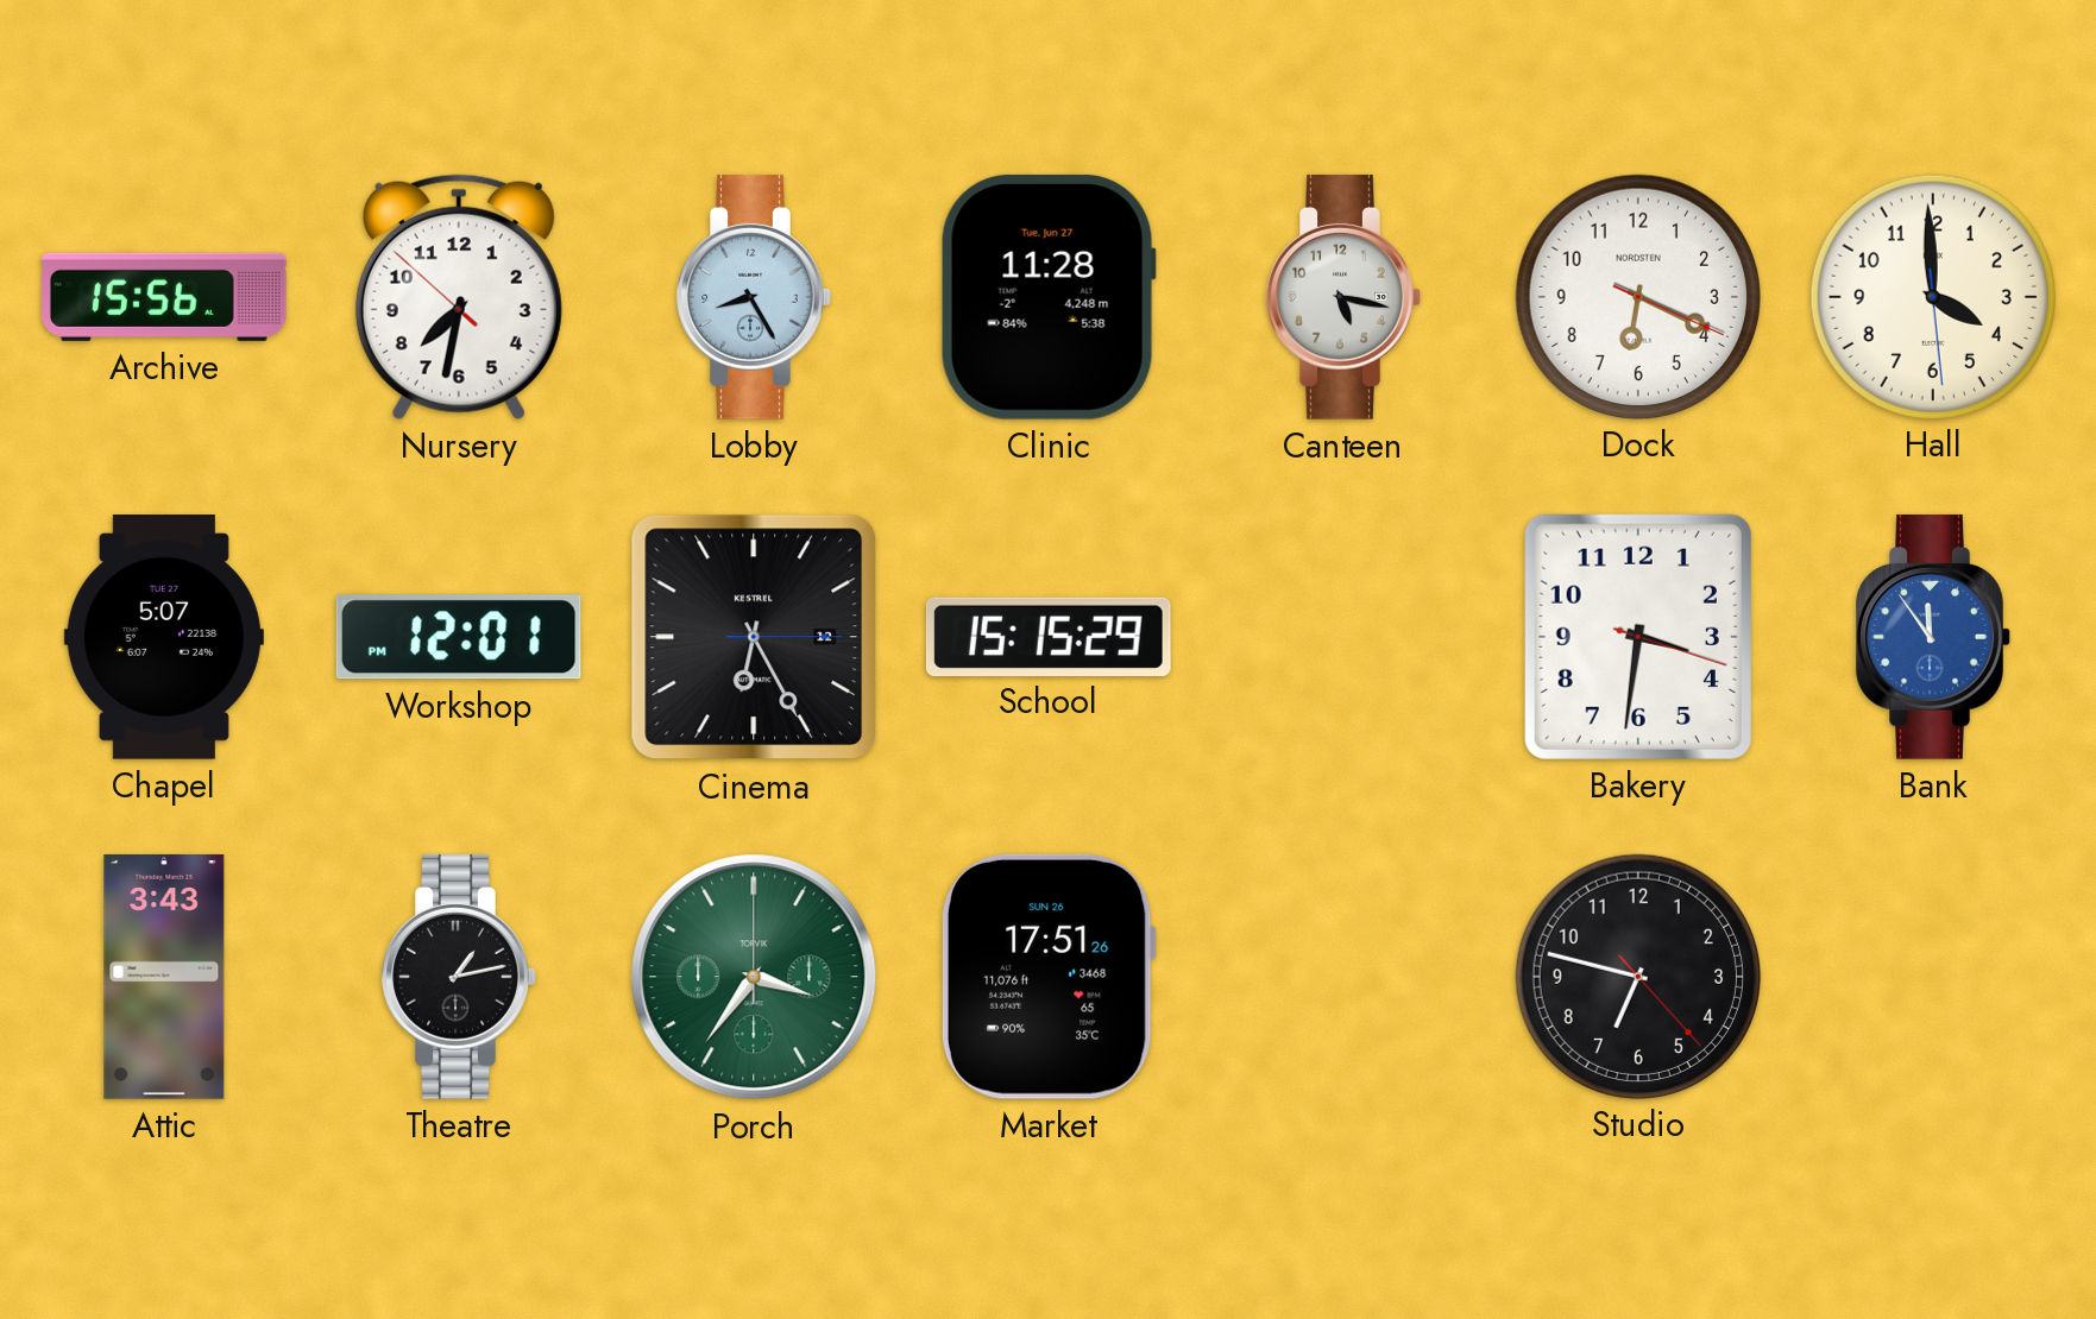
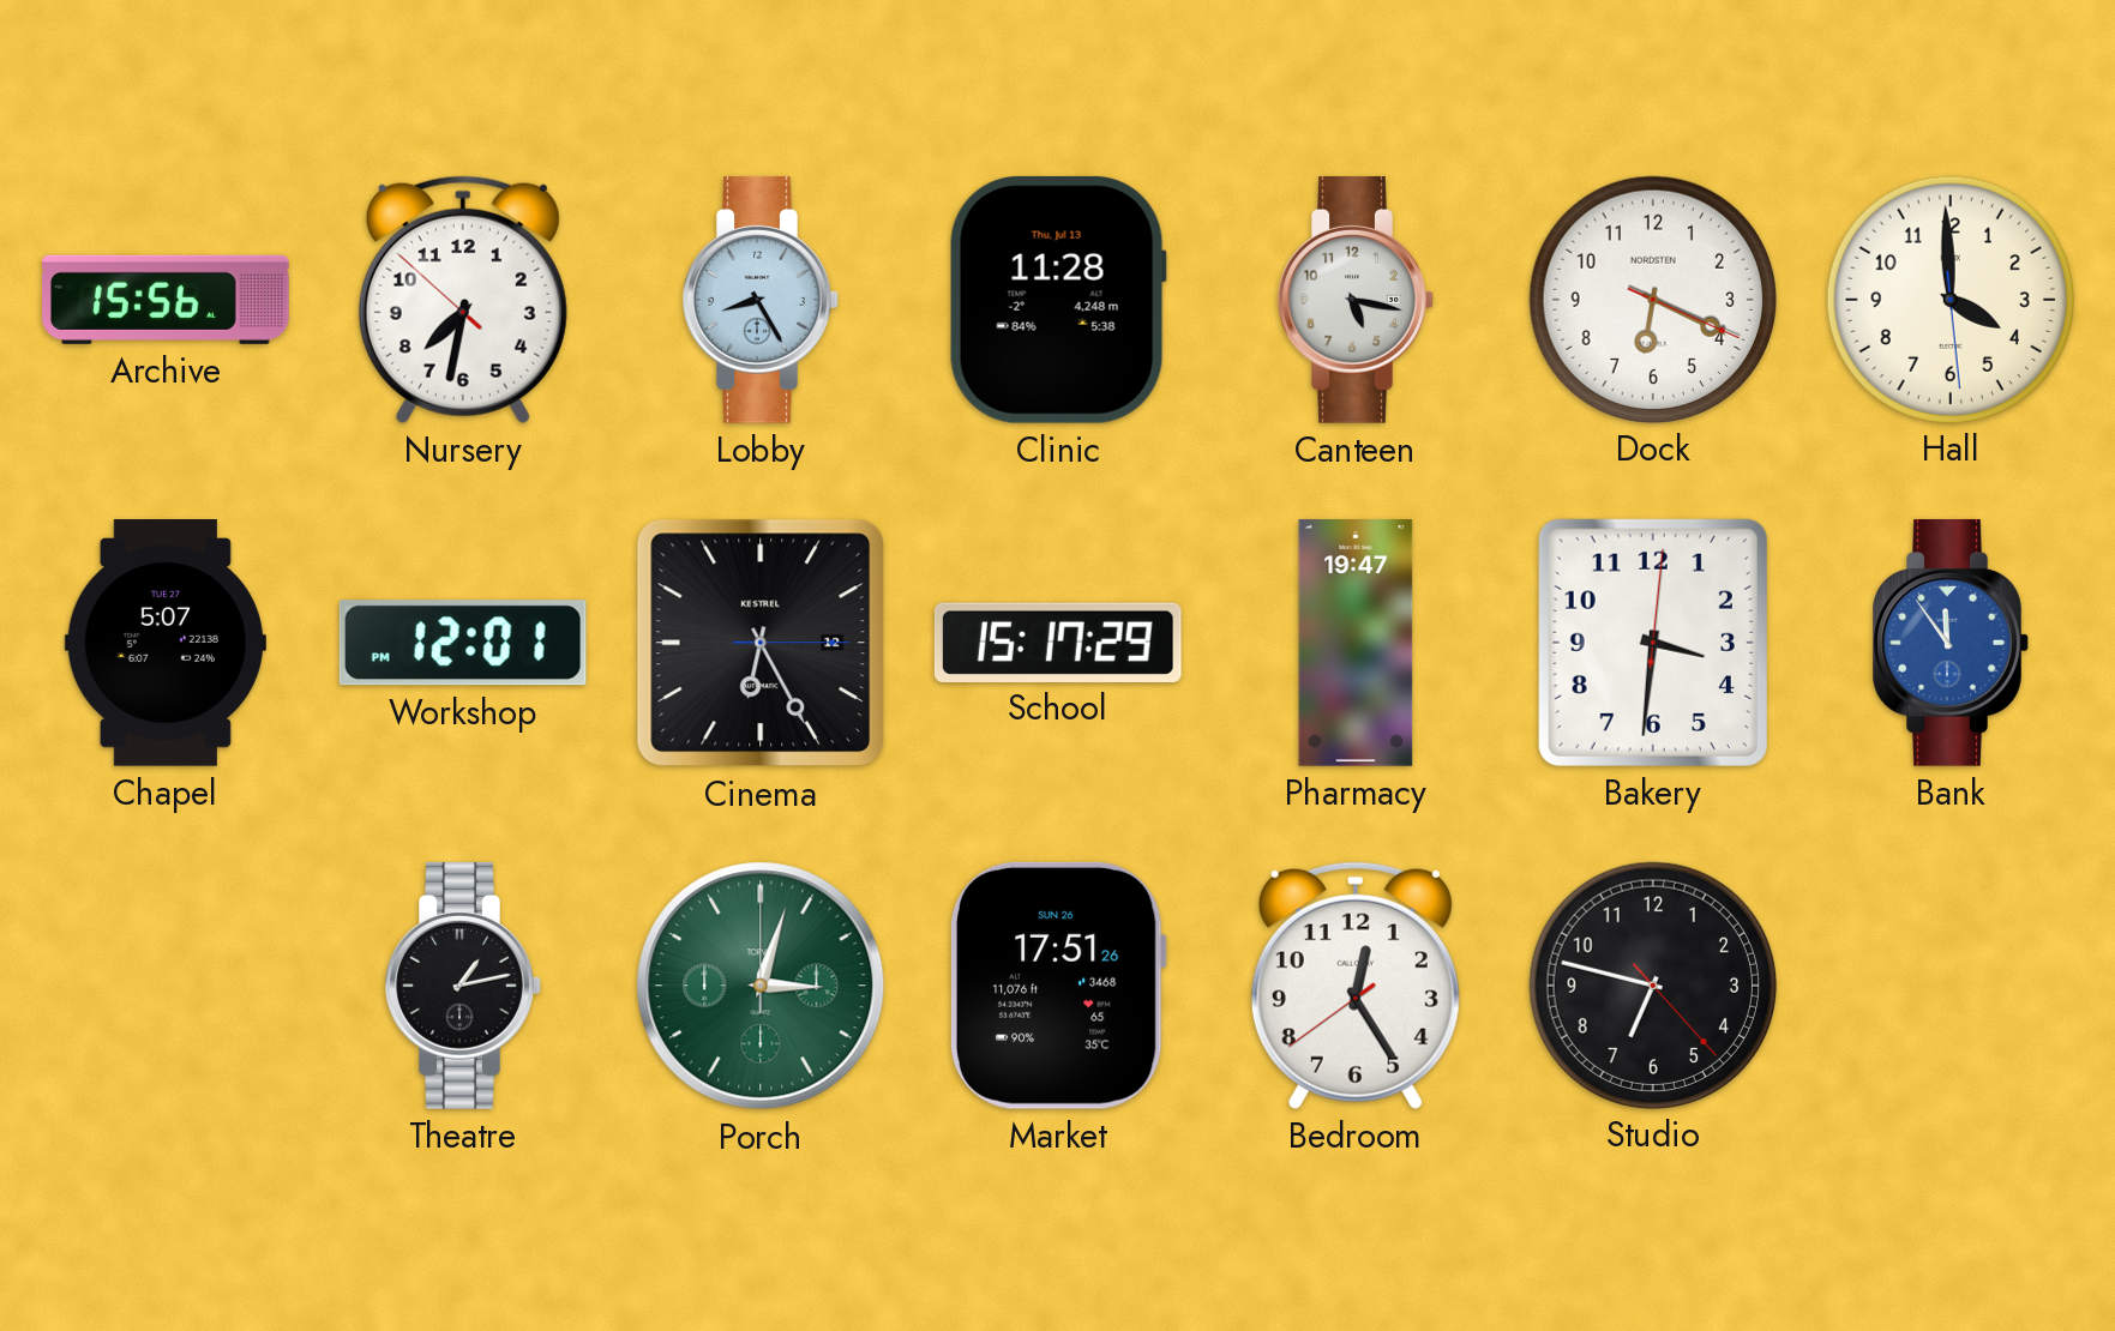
Clinic date: Tue, Jun 27 -> Thu, Jul 13
School: 15:15 -> 15:17
Pharmacy: none -> 19:47
Bakery: 3:31:18 -> 3:31:01
Attic: 3:43 -> none
Porch: 3:36 -> 3:03
Bedroom: none -> 12:24
